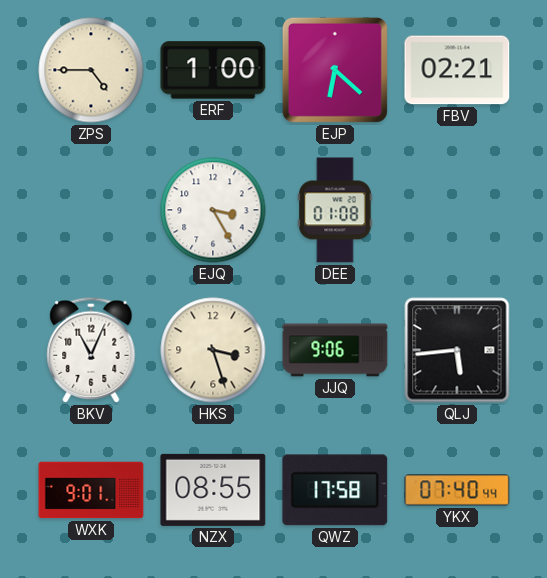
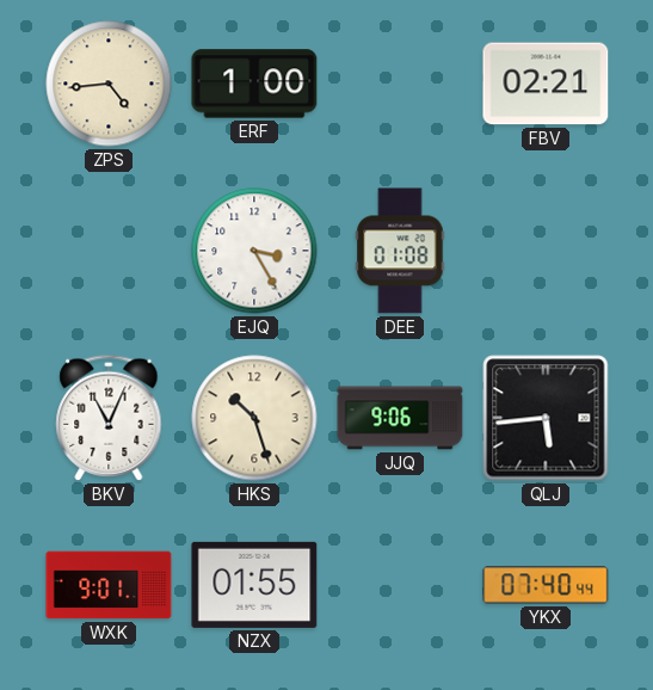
ZPS: 4:45 -> 4:44
EJP: 6:22 -> none
HKS: 3:27 -> 10:27
NZX: 08:55 -> 01:55
QWZ: 17:58 -> none
